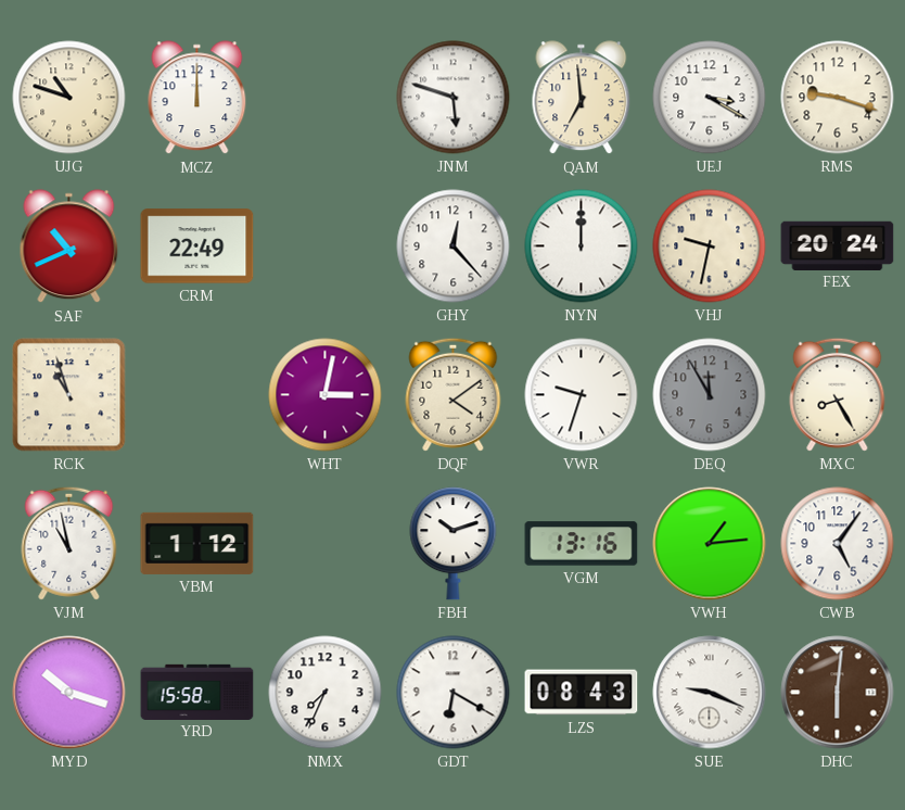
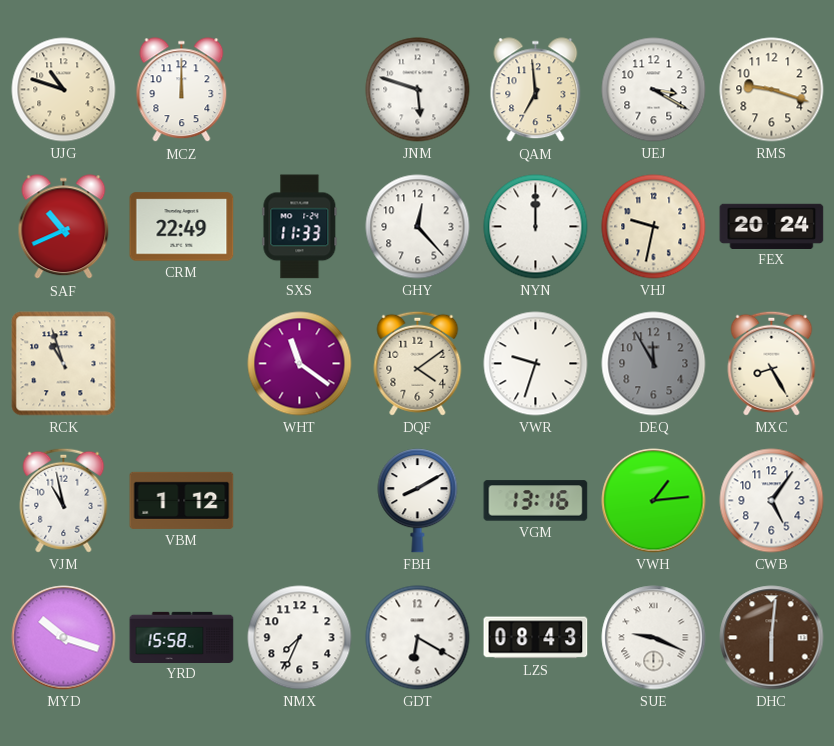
SXS: none -> 11:33
WHT: 3:02 -> 11:21
FBH: 10:12 -> 8:10
